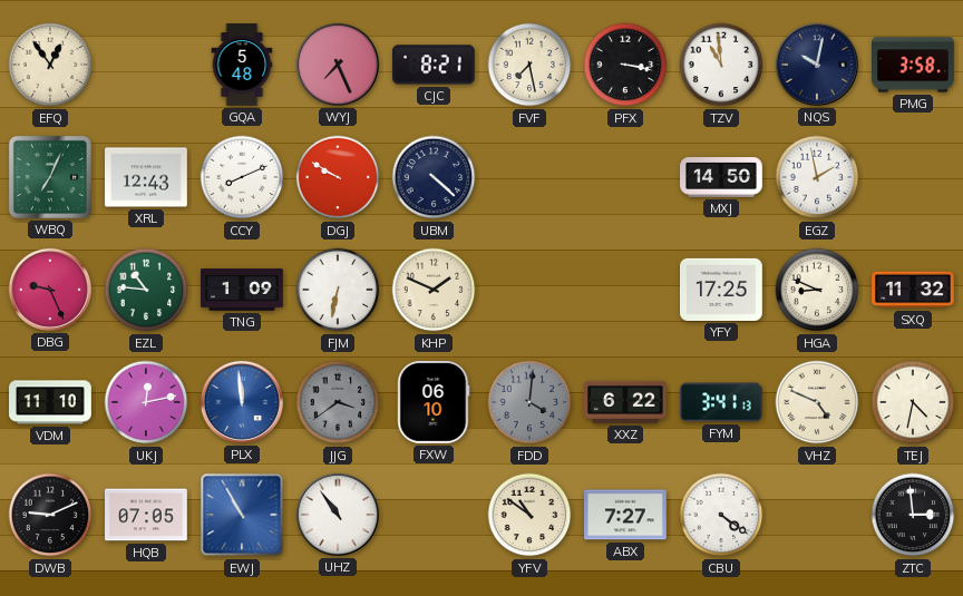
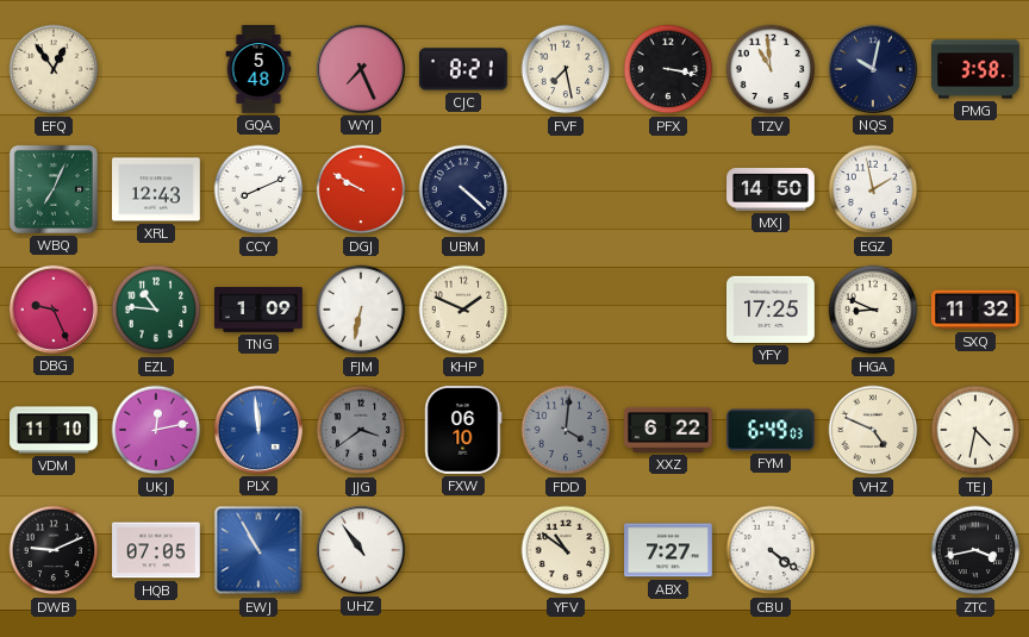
FYM: 3:41 -> 6:49
ZTC: 2:59 -> 3:43
